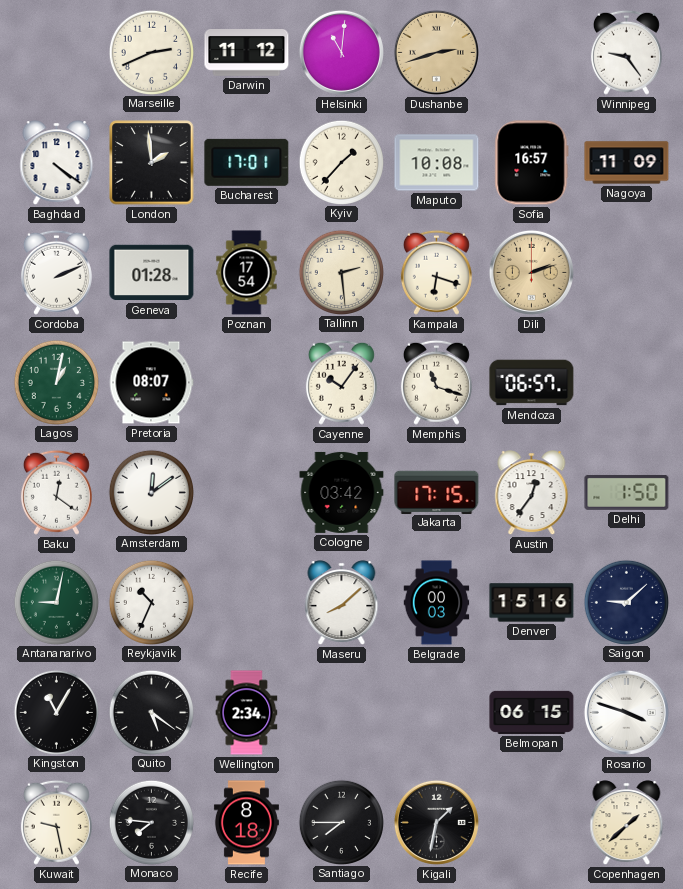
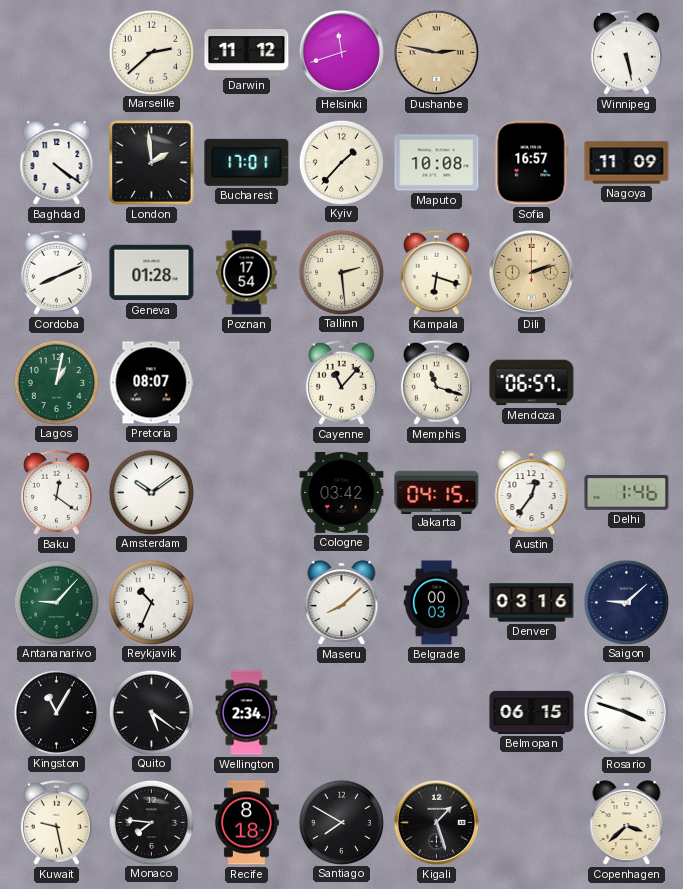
Marseille: 2:41 -> 2:38
Helsinki: 11:01 -> 11:42
Dushanbe: 2:42 -> 2:47
Winnipeg: 9:24 -> 5:28
Cordoba: 2:11 -> 8:11
Cayenne: 10:06 -> 11:07
Amsterdam: 12:09 -> 10:09
Jakarta: 17:15 -> 04:15
Delhi: 1:50 -> 1:46
Antananarivo: 9:02 -> 9:07
Denver: 15:16 -> 03:16
Santiago: 7:45 -> 7:50
Kigali: 1:32 -> 1:27
Copenhagen: 1:38 -> 3:38
